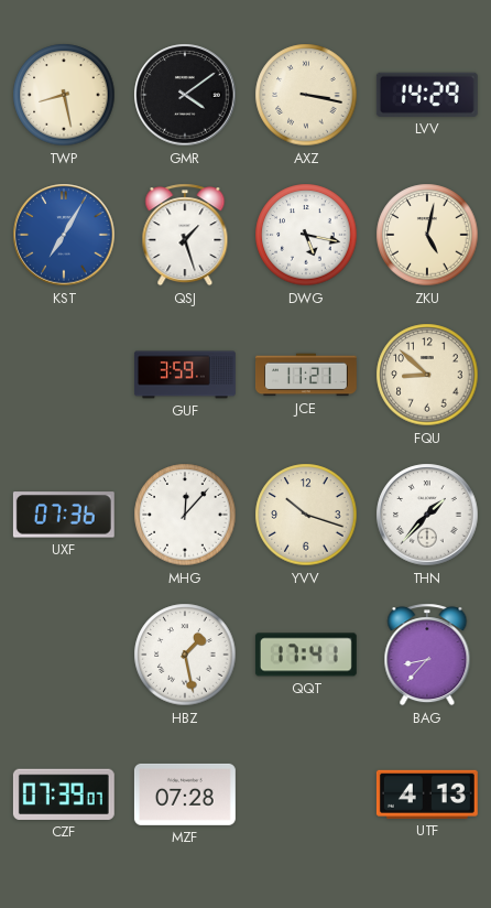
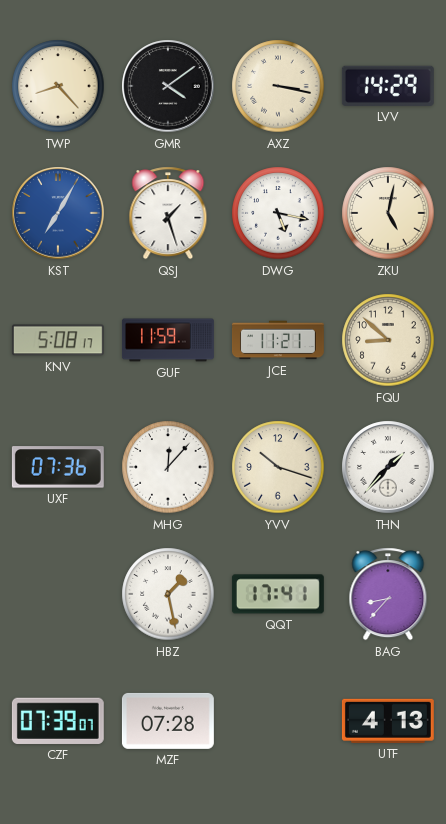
TWP: 8:28 -> 8:23
KNV: none -> 5:08
GUF: 3:59 -> 11:59
